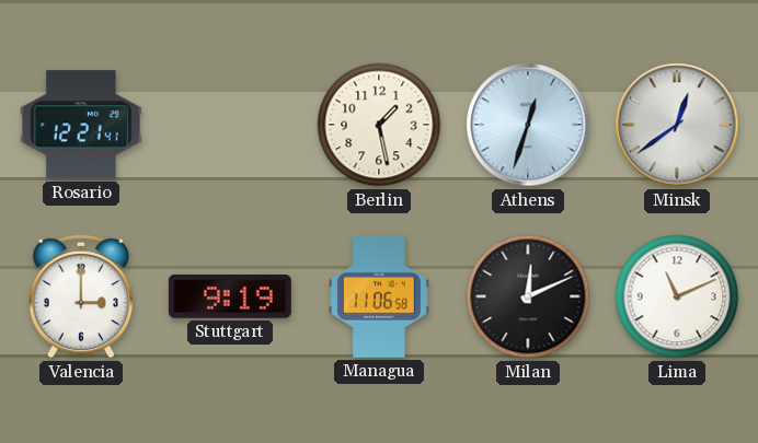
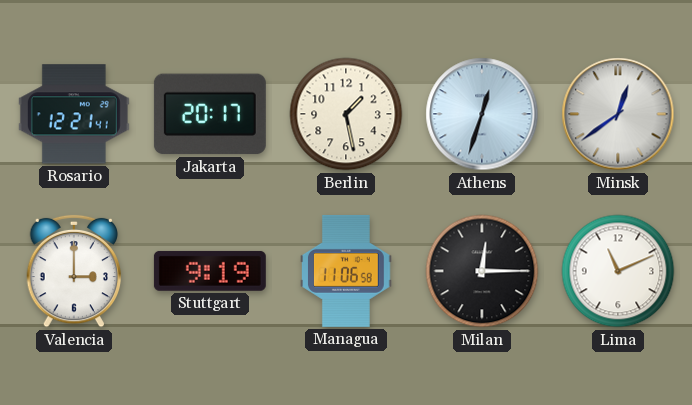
Jakarta: none -> 20:17
Milan: 12:11 -> 12:15
